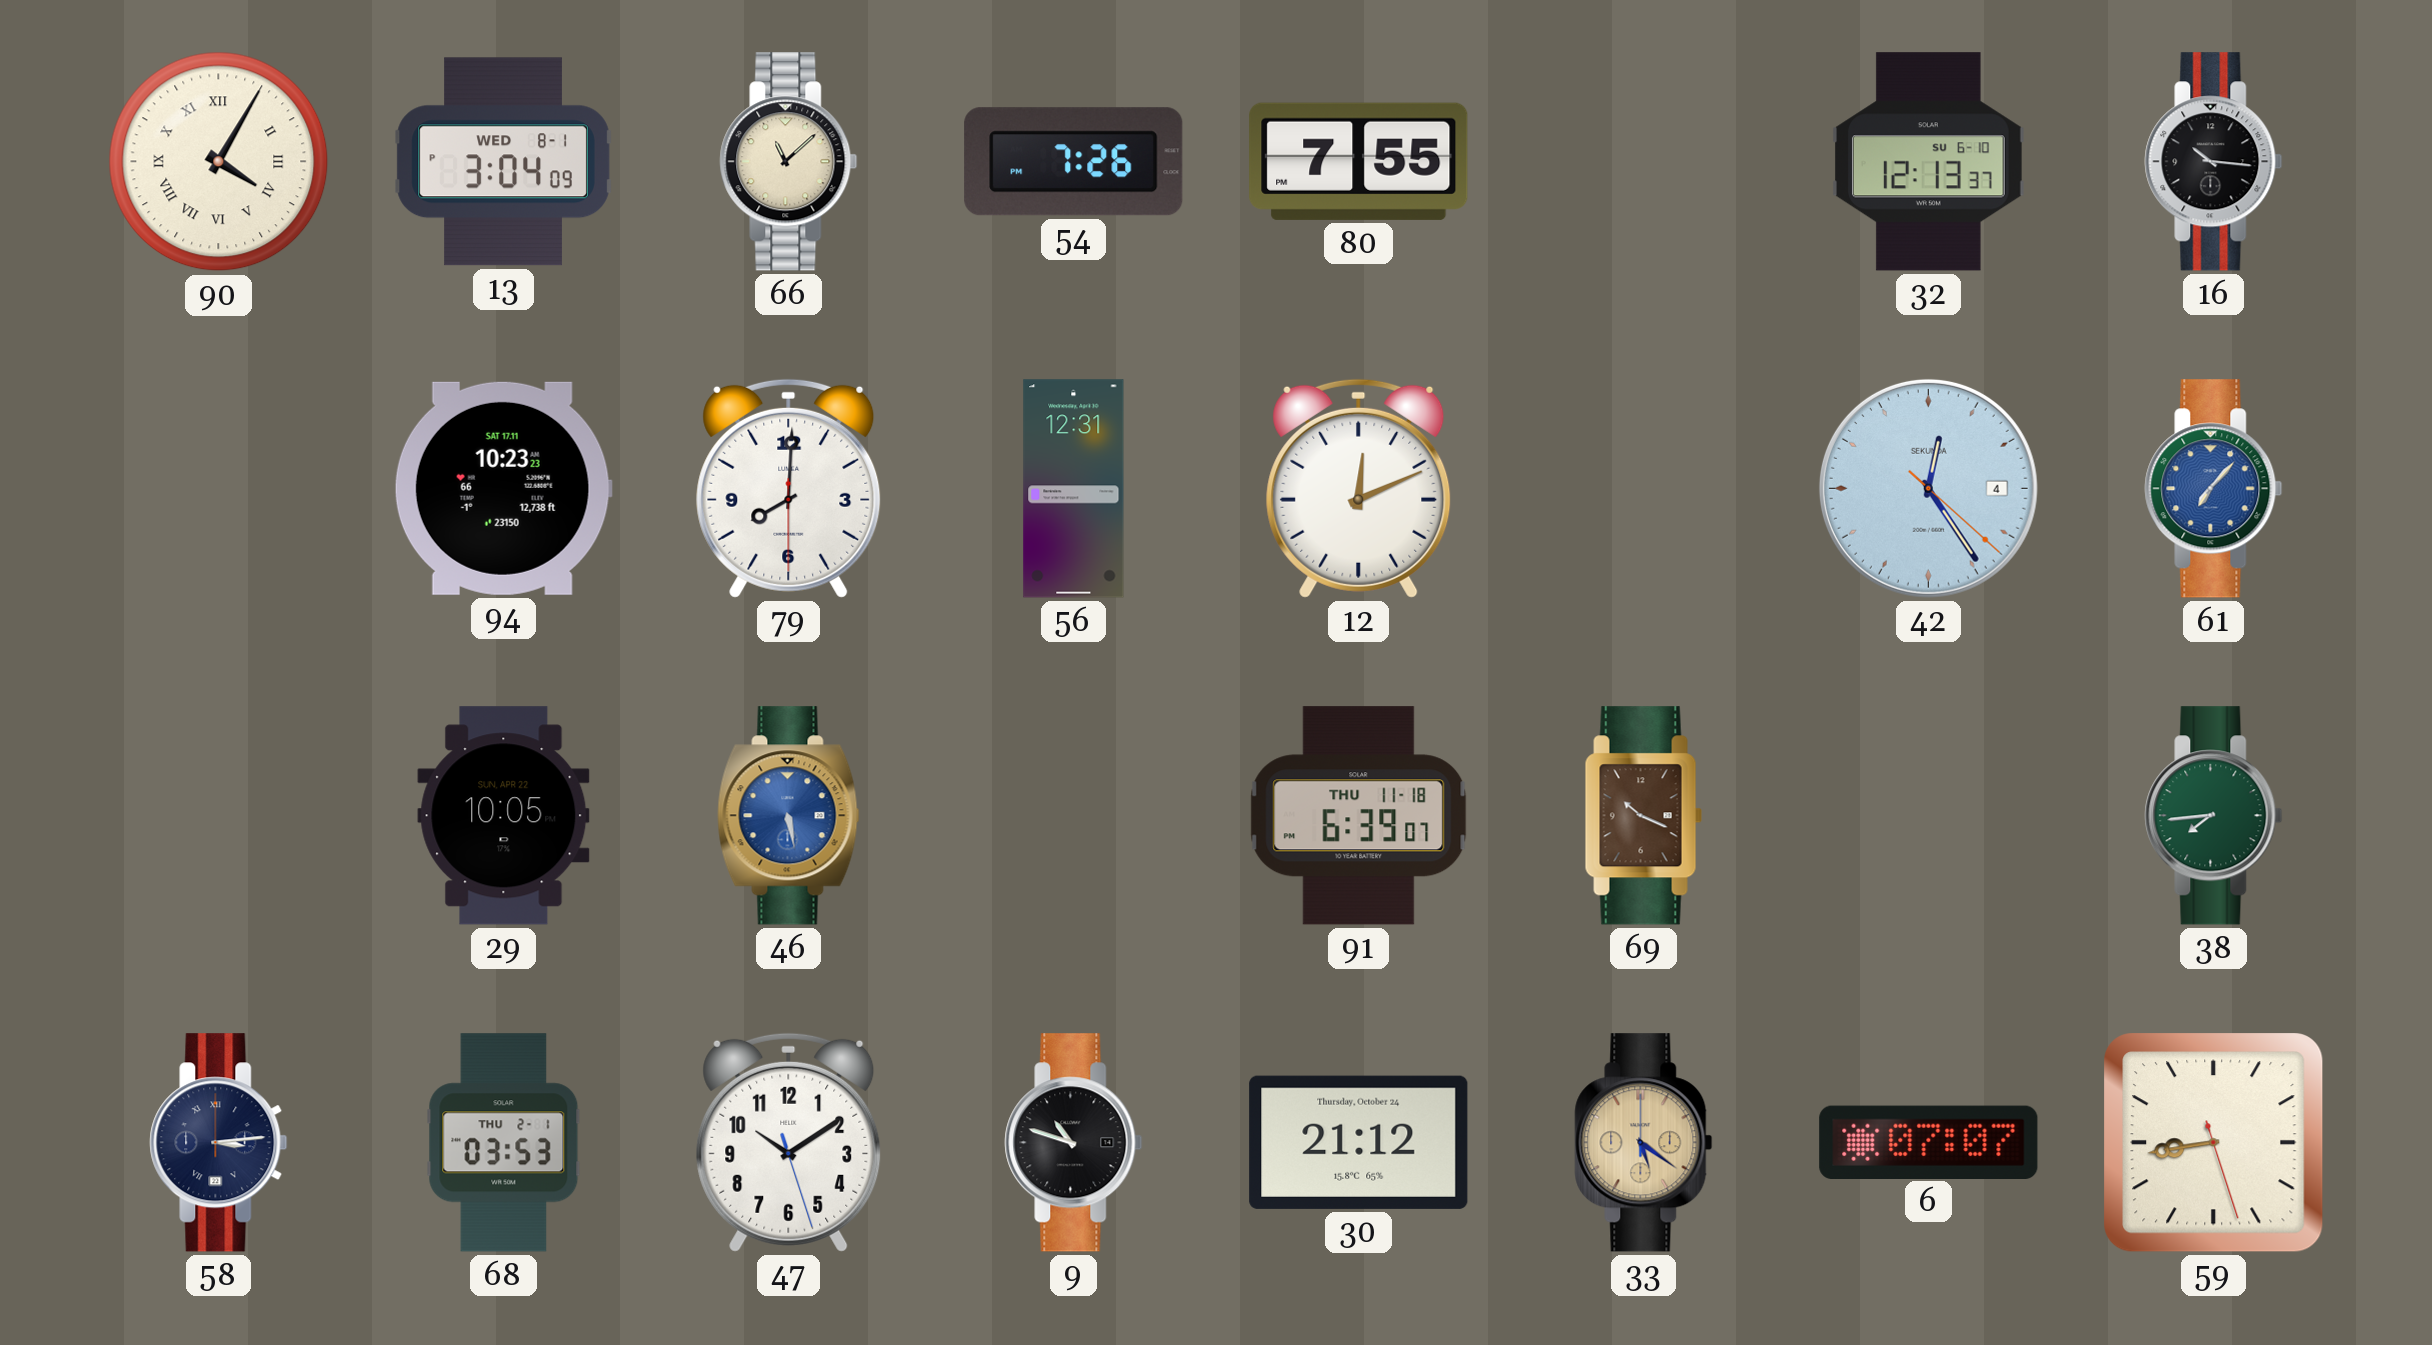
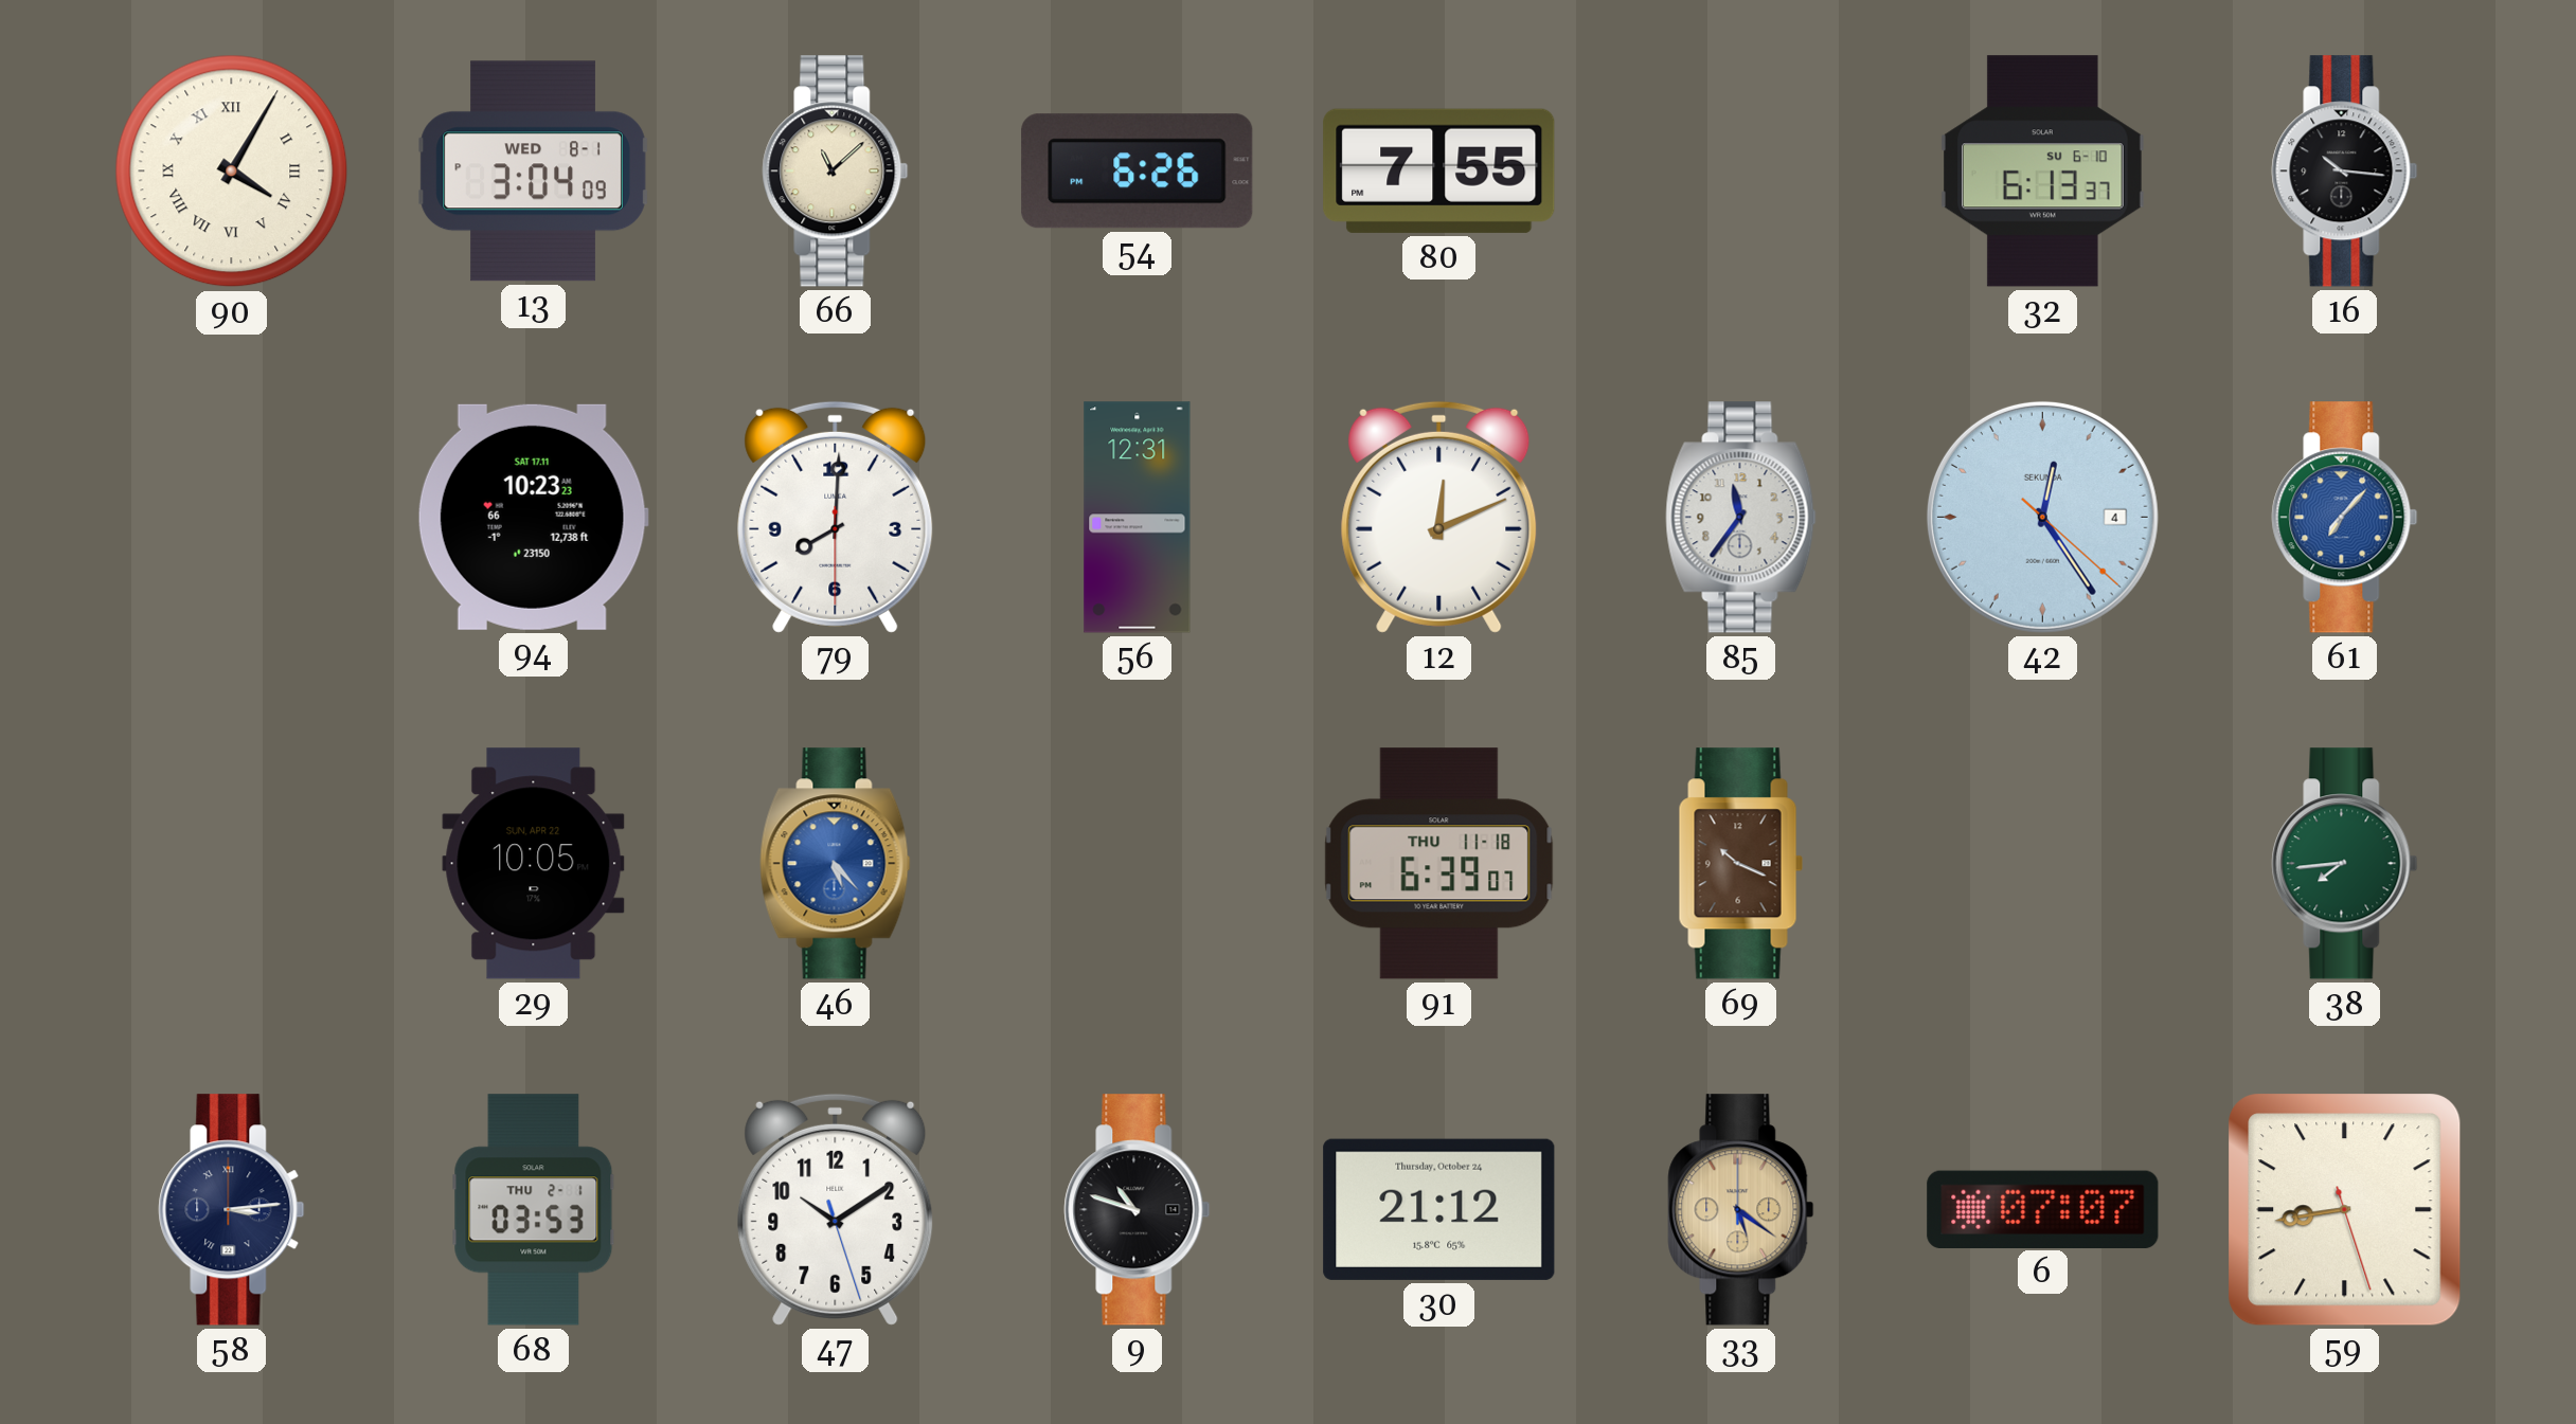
54: 7:26 -> 6:26
32: 12:13 -> 6:13
85: none -> 11:36
46: 5:28 -> 5:23
